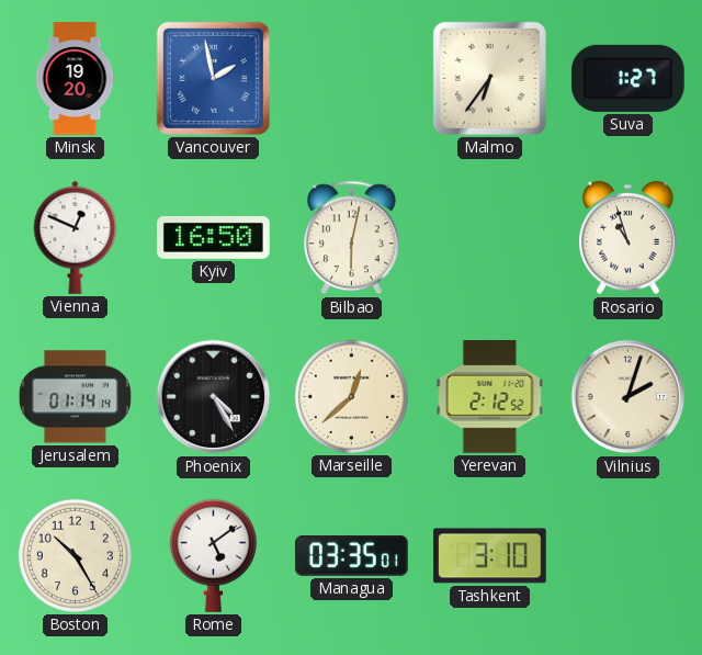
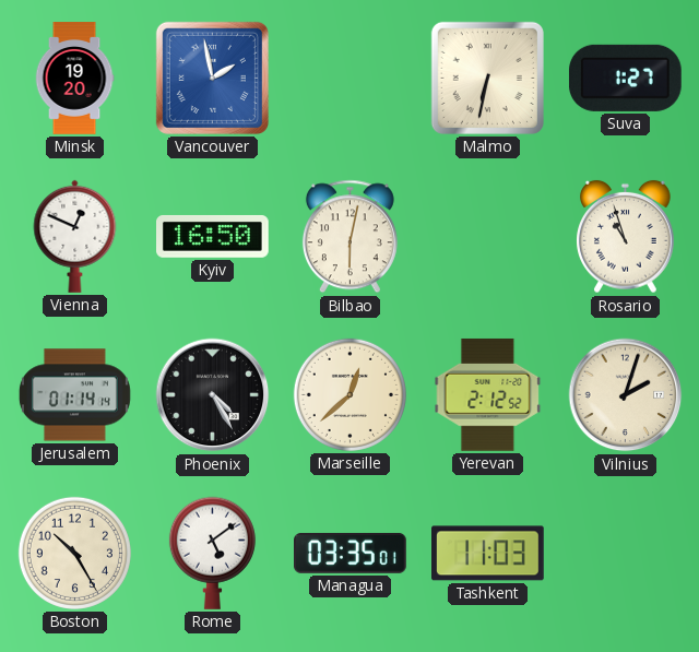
Malmo: 6:36 -> 6:32
Tashkent: 3:10 -> 11:03
